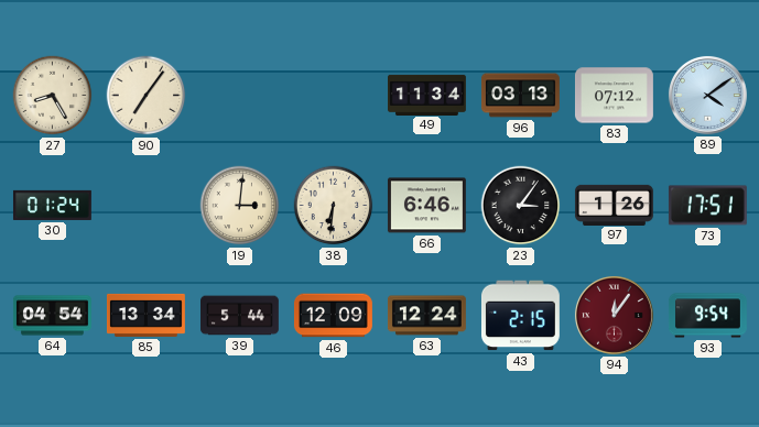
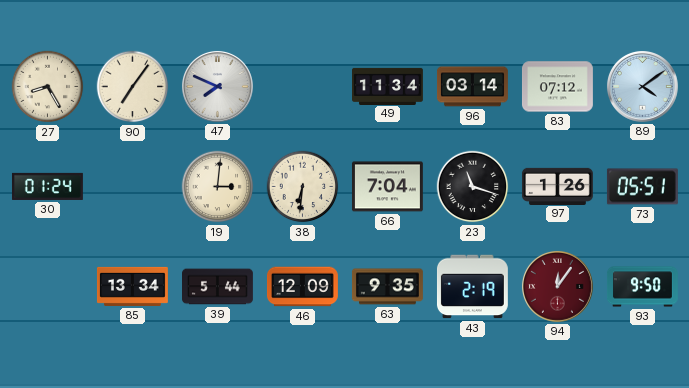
47: none -> 7:49
96: 03:13 -> 03:14
66: 6:46 -> 7:04
23: 3:06 -> 11:18
73: 17:51 -> 05:51
64: 04:54 -> none
63: 12:24 -> 9:35
43: 2:15 -> 2:19
93: 9:54 -> 9:50
